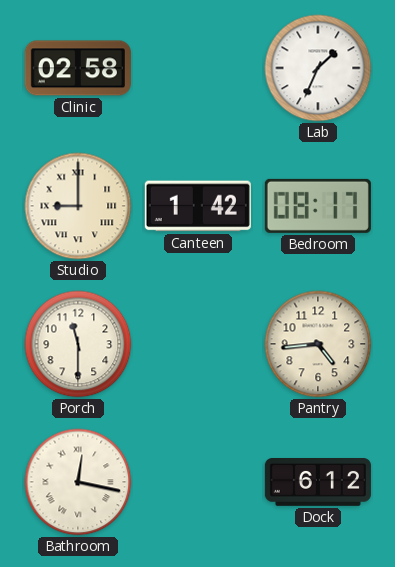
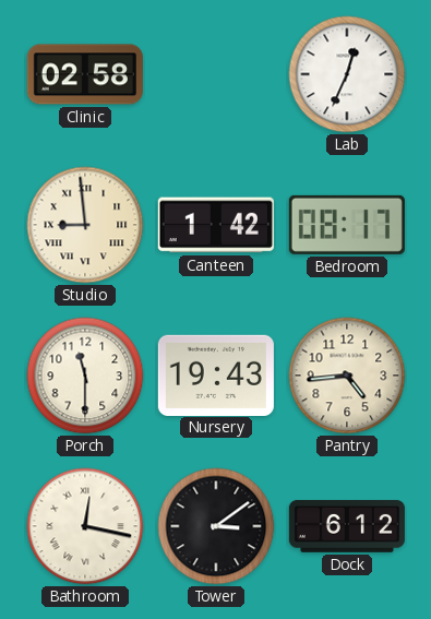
Lab: 1:34 -> 12:34
Studio: 9:00 -> 8:59
Nursery: none -> 19:43
Tower: none -> 3:09
